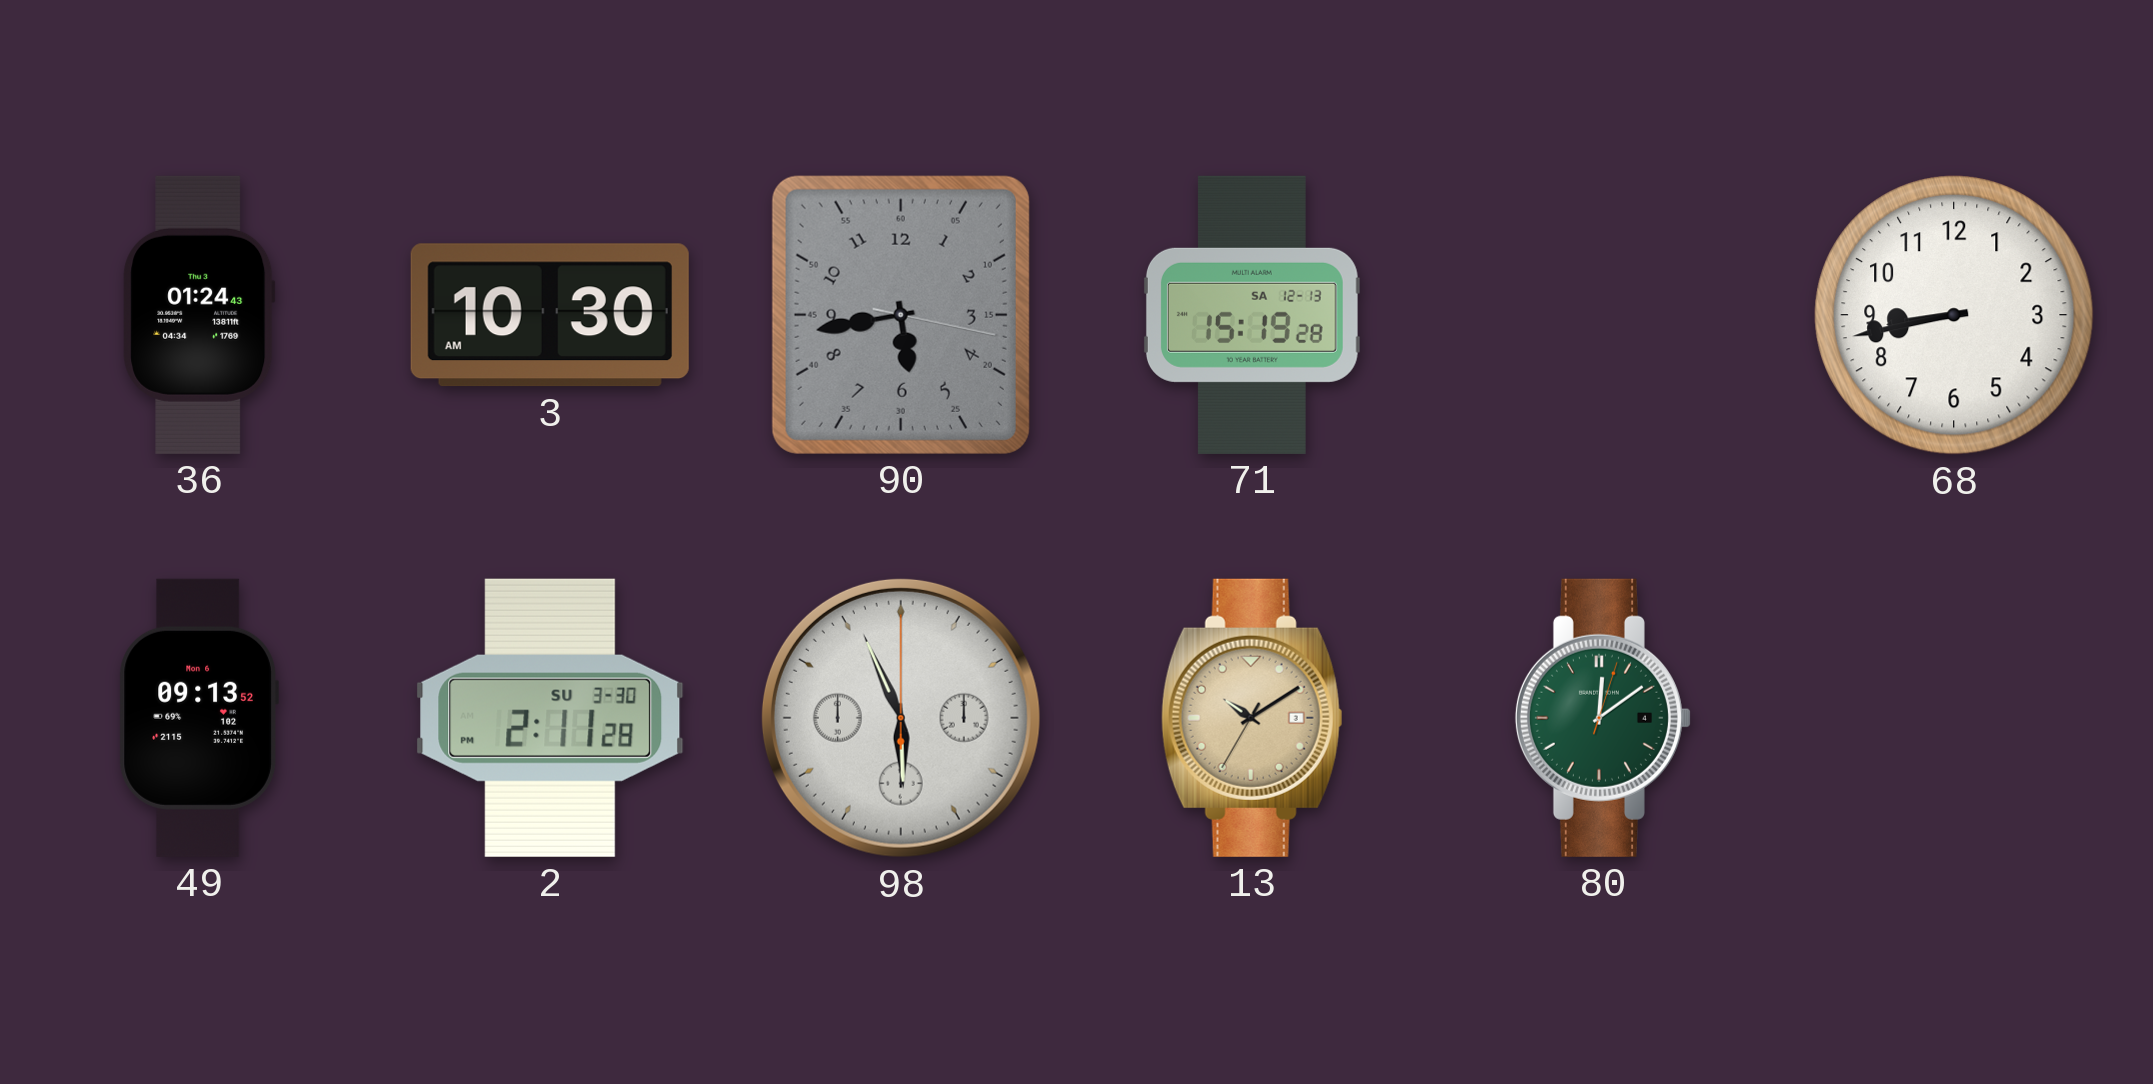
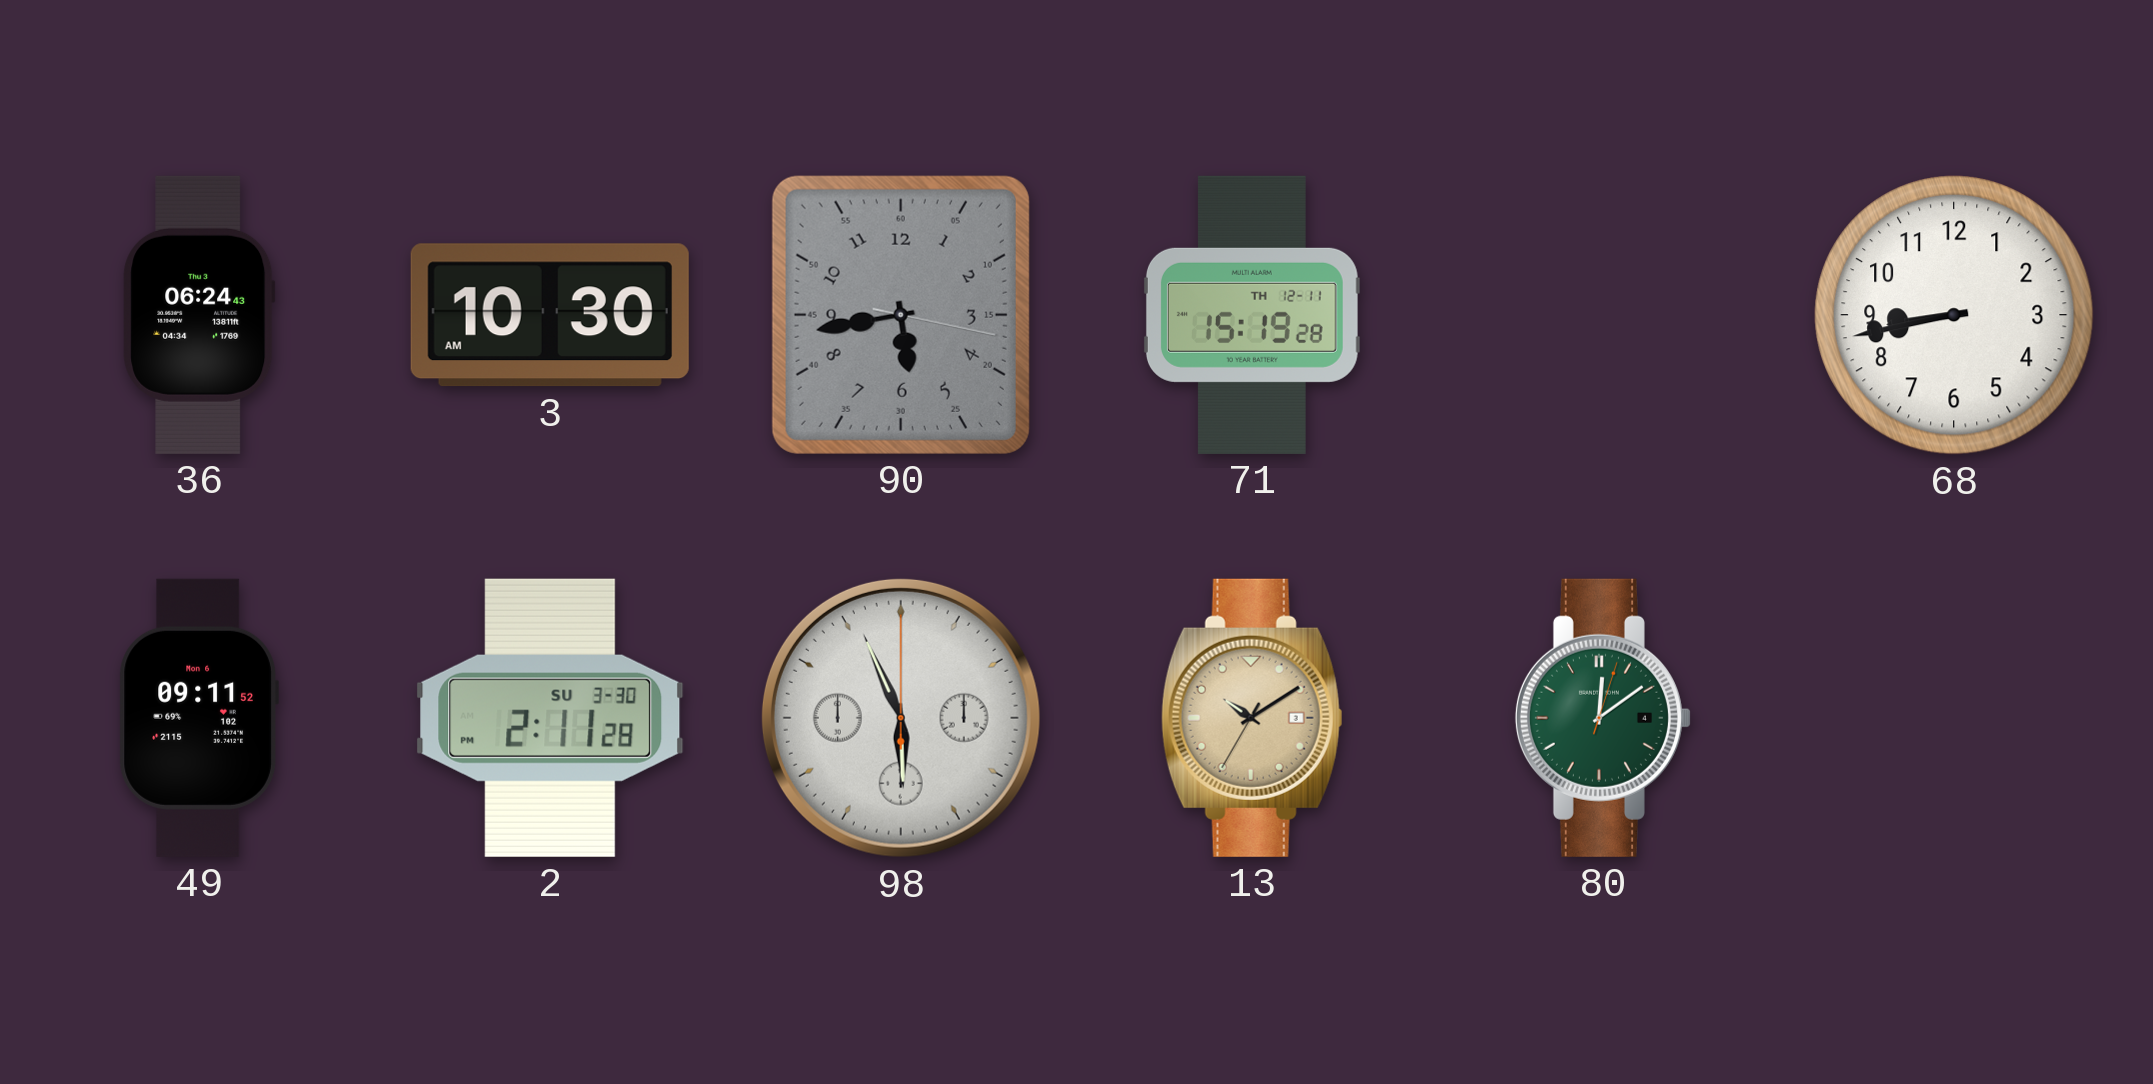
36: 01:24 -> 06:24
71 date: SA 12-13 -> TH 12-11
49: 09:13 -> 09:11
